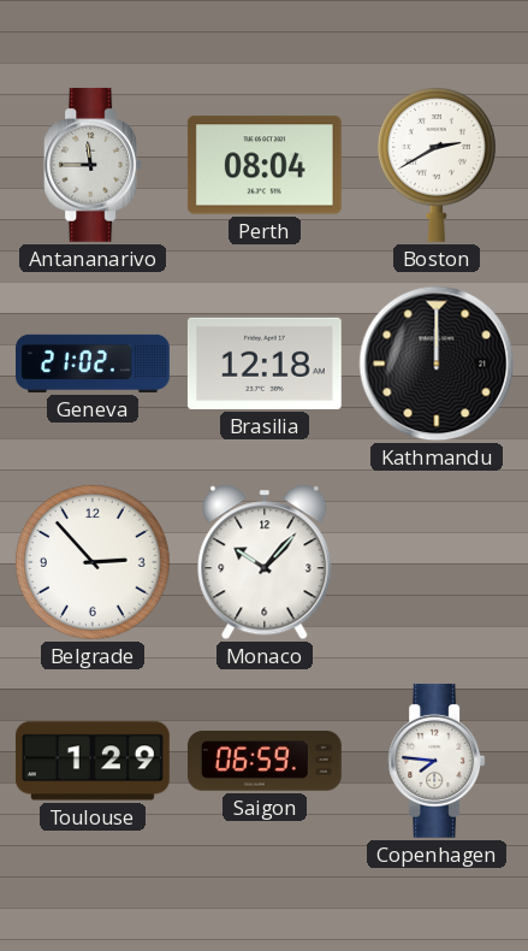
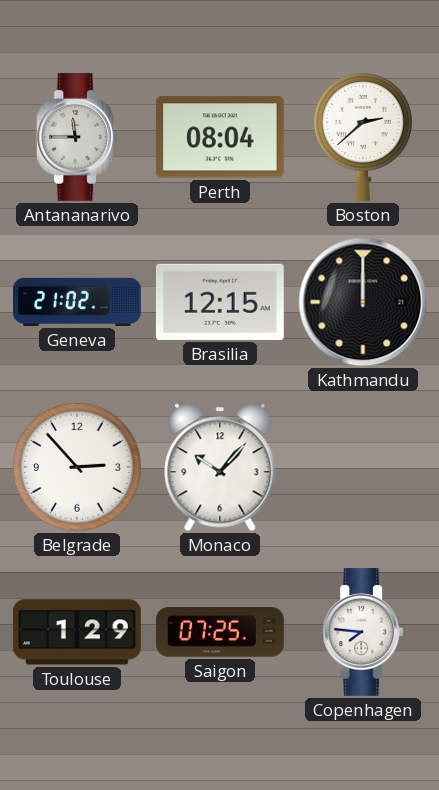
Boston: 2:40 -> 2:38
Brasilia: 12:18 -> 12:15
Saigon: 06:59 -> 07:25
